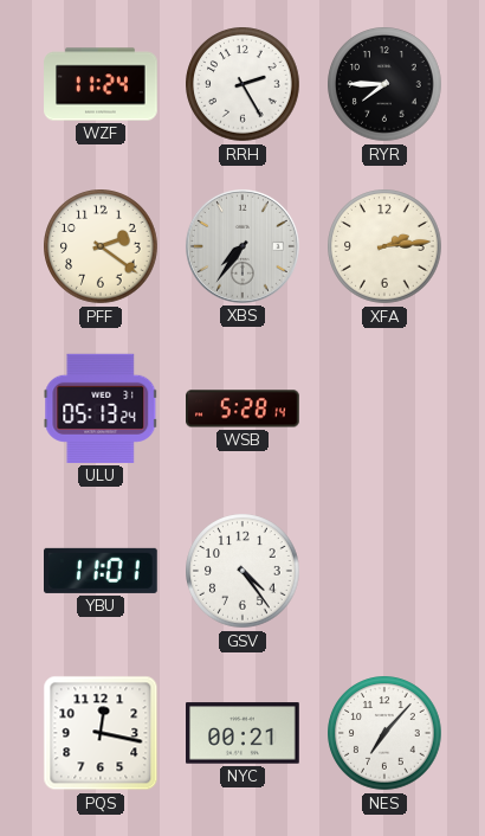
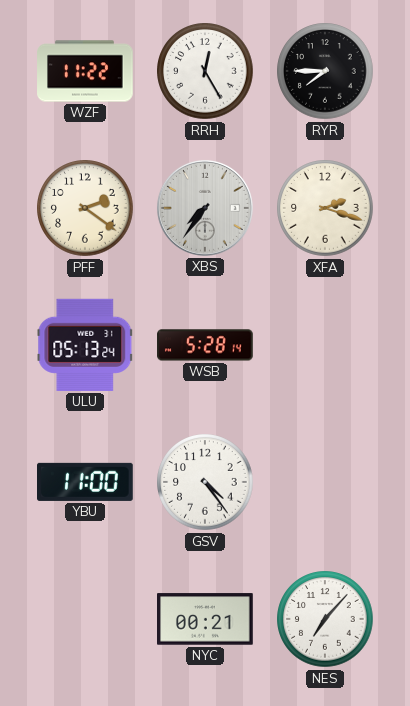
WZF: 11:24 -> 11:22
RRH: 2:25 -> 12:25
XFA: 2:14 -> 2:18
YBU: 11:01 -> 11:00
PQS: 12:17 -> none
